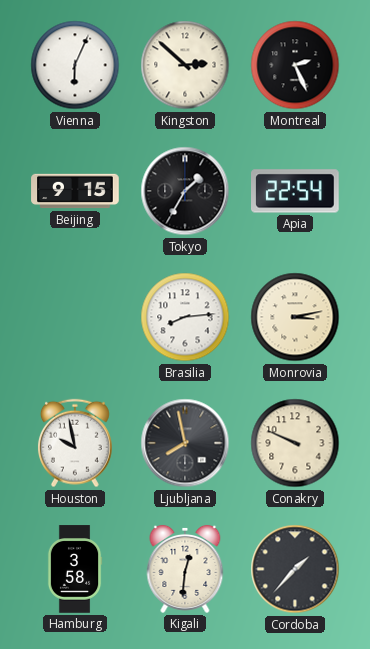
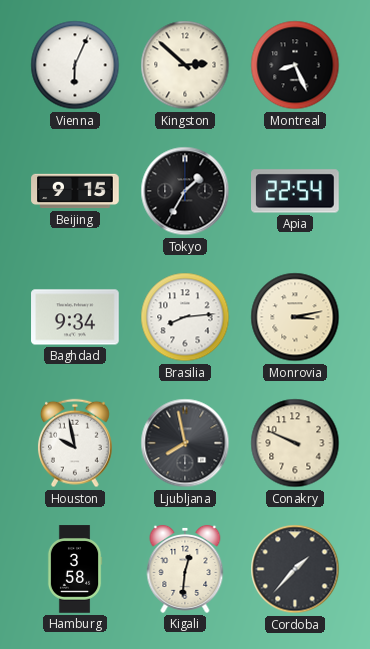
Montreal: 2:26 -> 8:26
Baghdad: none -> 9:34
